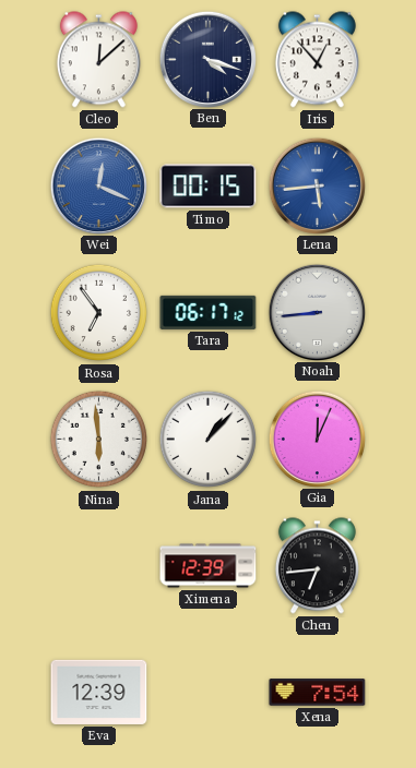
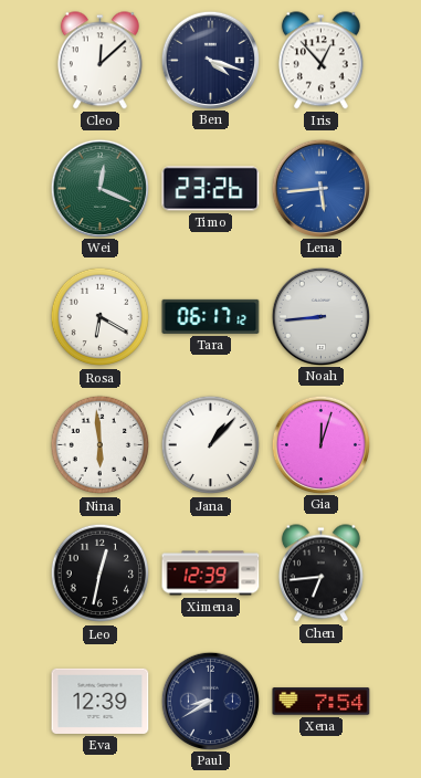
Wei dial: blue -> green
Timo: 00:15 -> 23:26
Rosa: 6:54 -> 6:20
Gia: 12:04 -> 12:03
Leo: none -> 12:32
Paul: none -> 8:40
